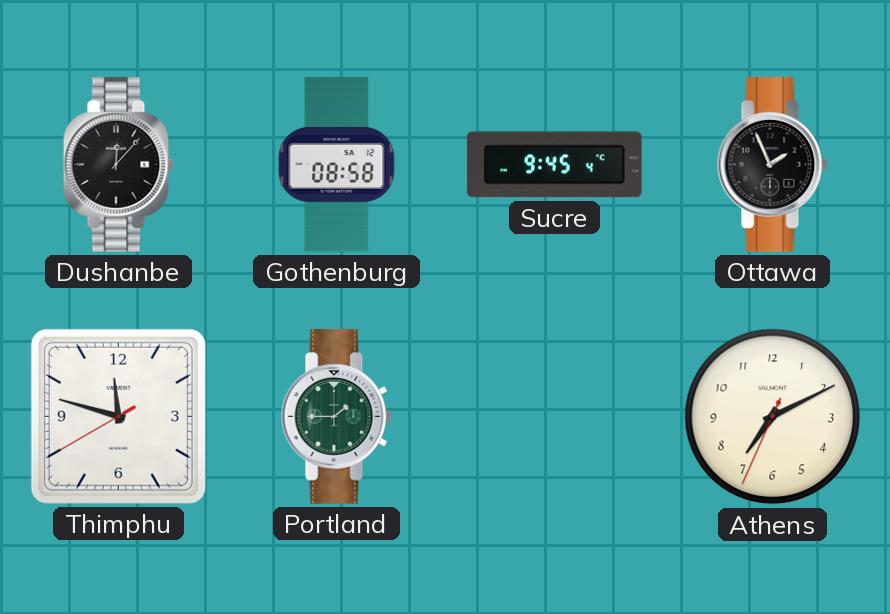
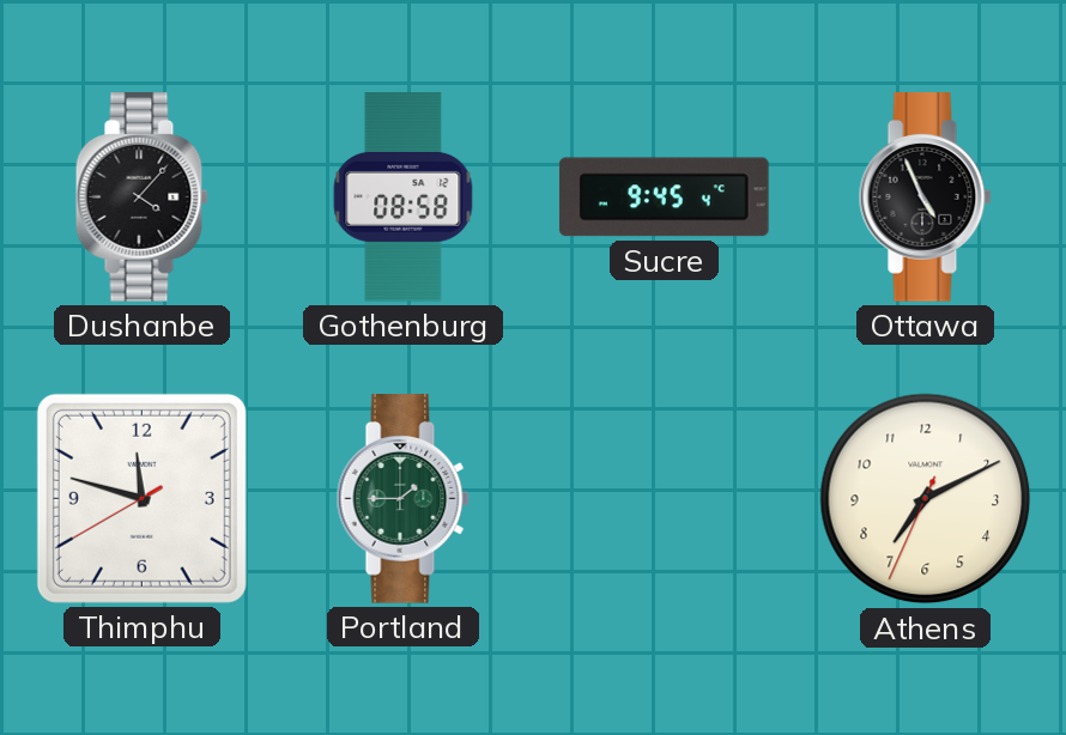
Dushanbe: 12:07 -> 4:07
Ottawa: 1:56 -> 4:56
